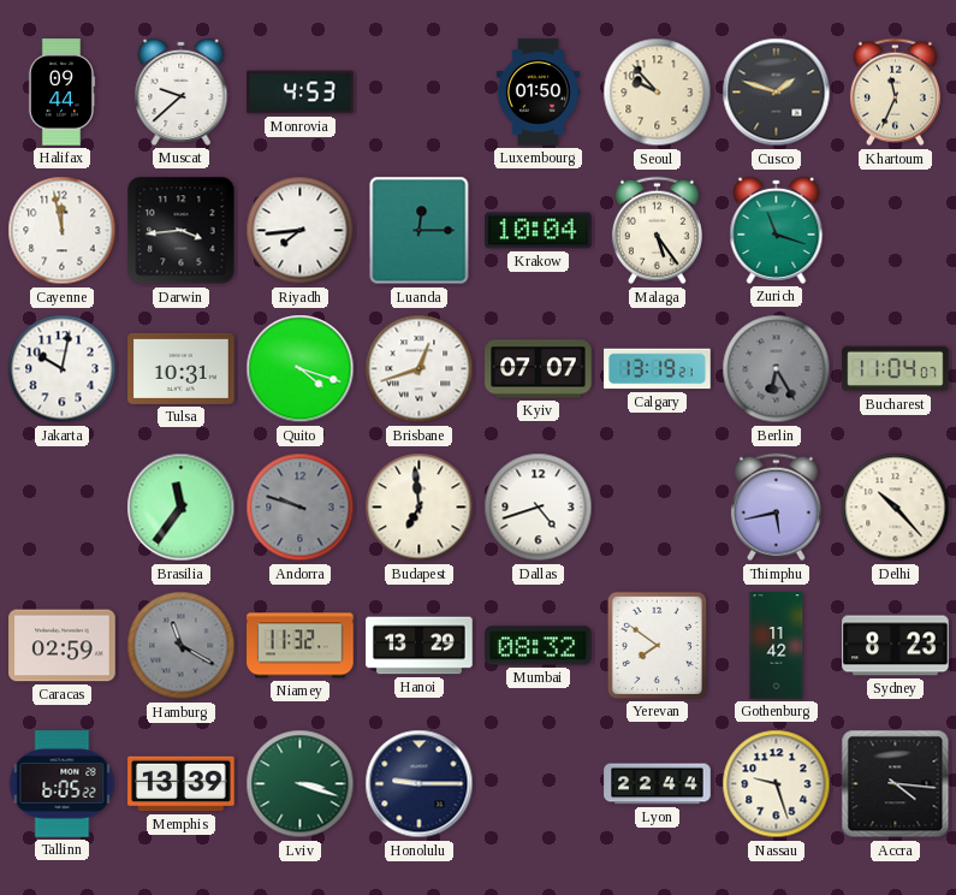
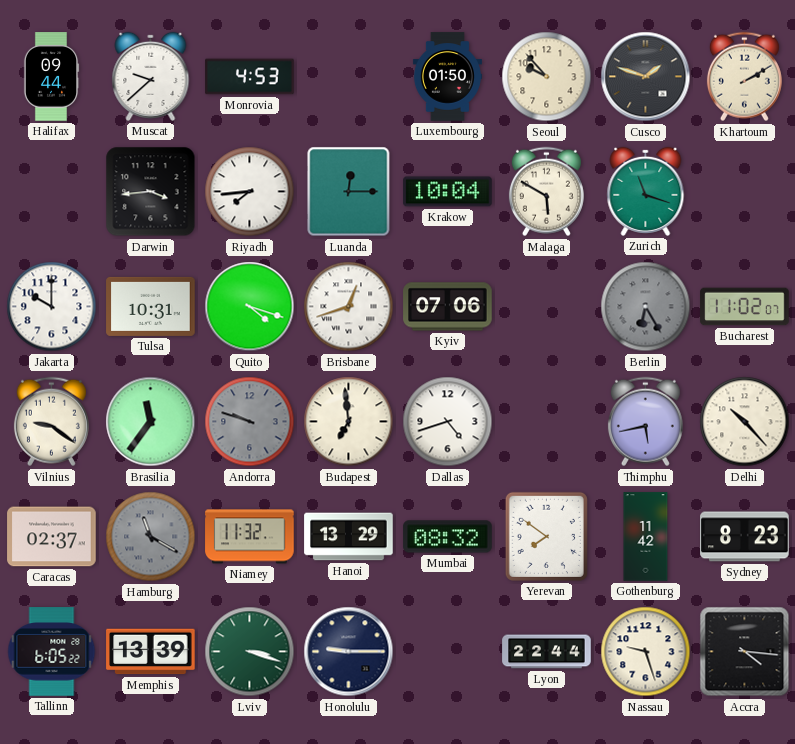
Khartoum: 11:34 -> 2:10
Cayenne: 11:58 -> none
Malaga: 5:24 -> 5:50
Jakarta: 10:02 -> 10:00
Kyiv: 07:07 -> 07:06
Calgary: 13:19 -> none
Bucharest: 11:04 -> 11:02
Vilnius: none -> 9:21
Caracas: 02:59 -> 02:37
